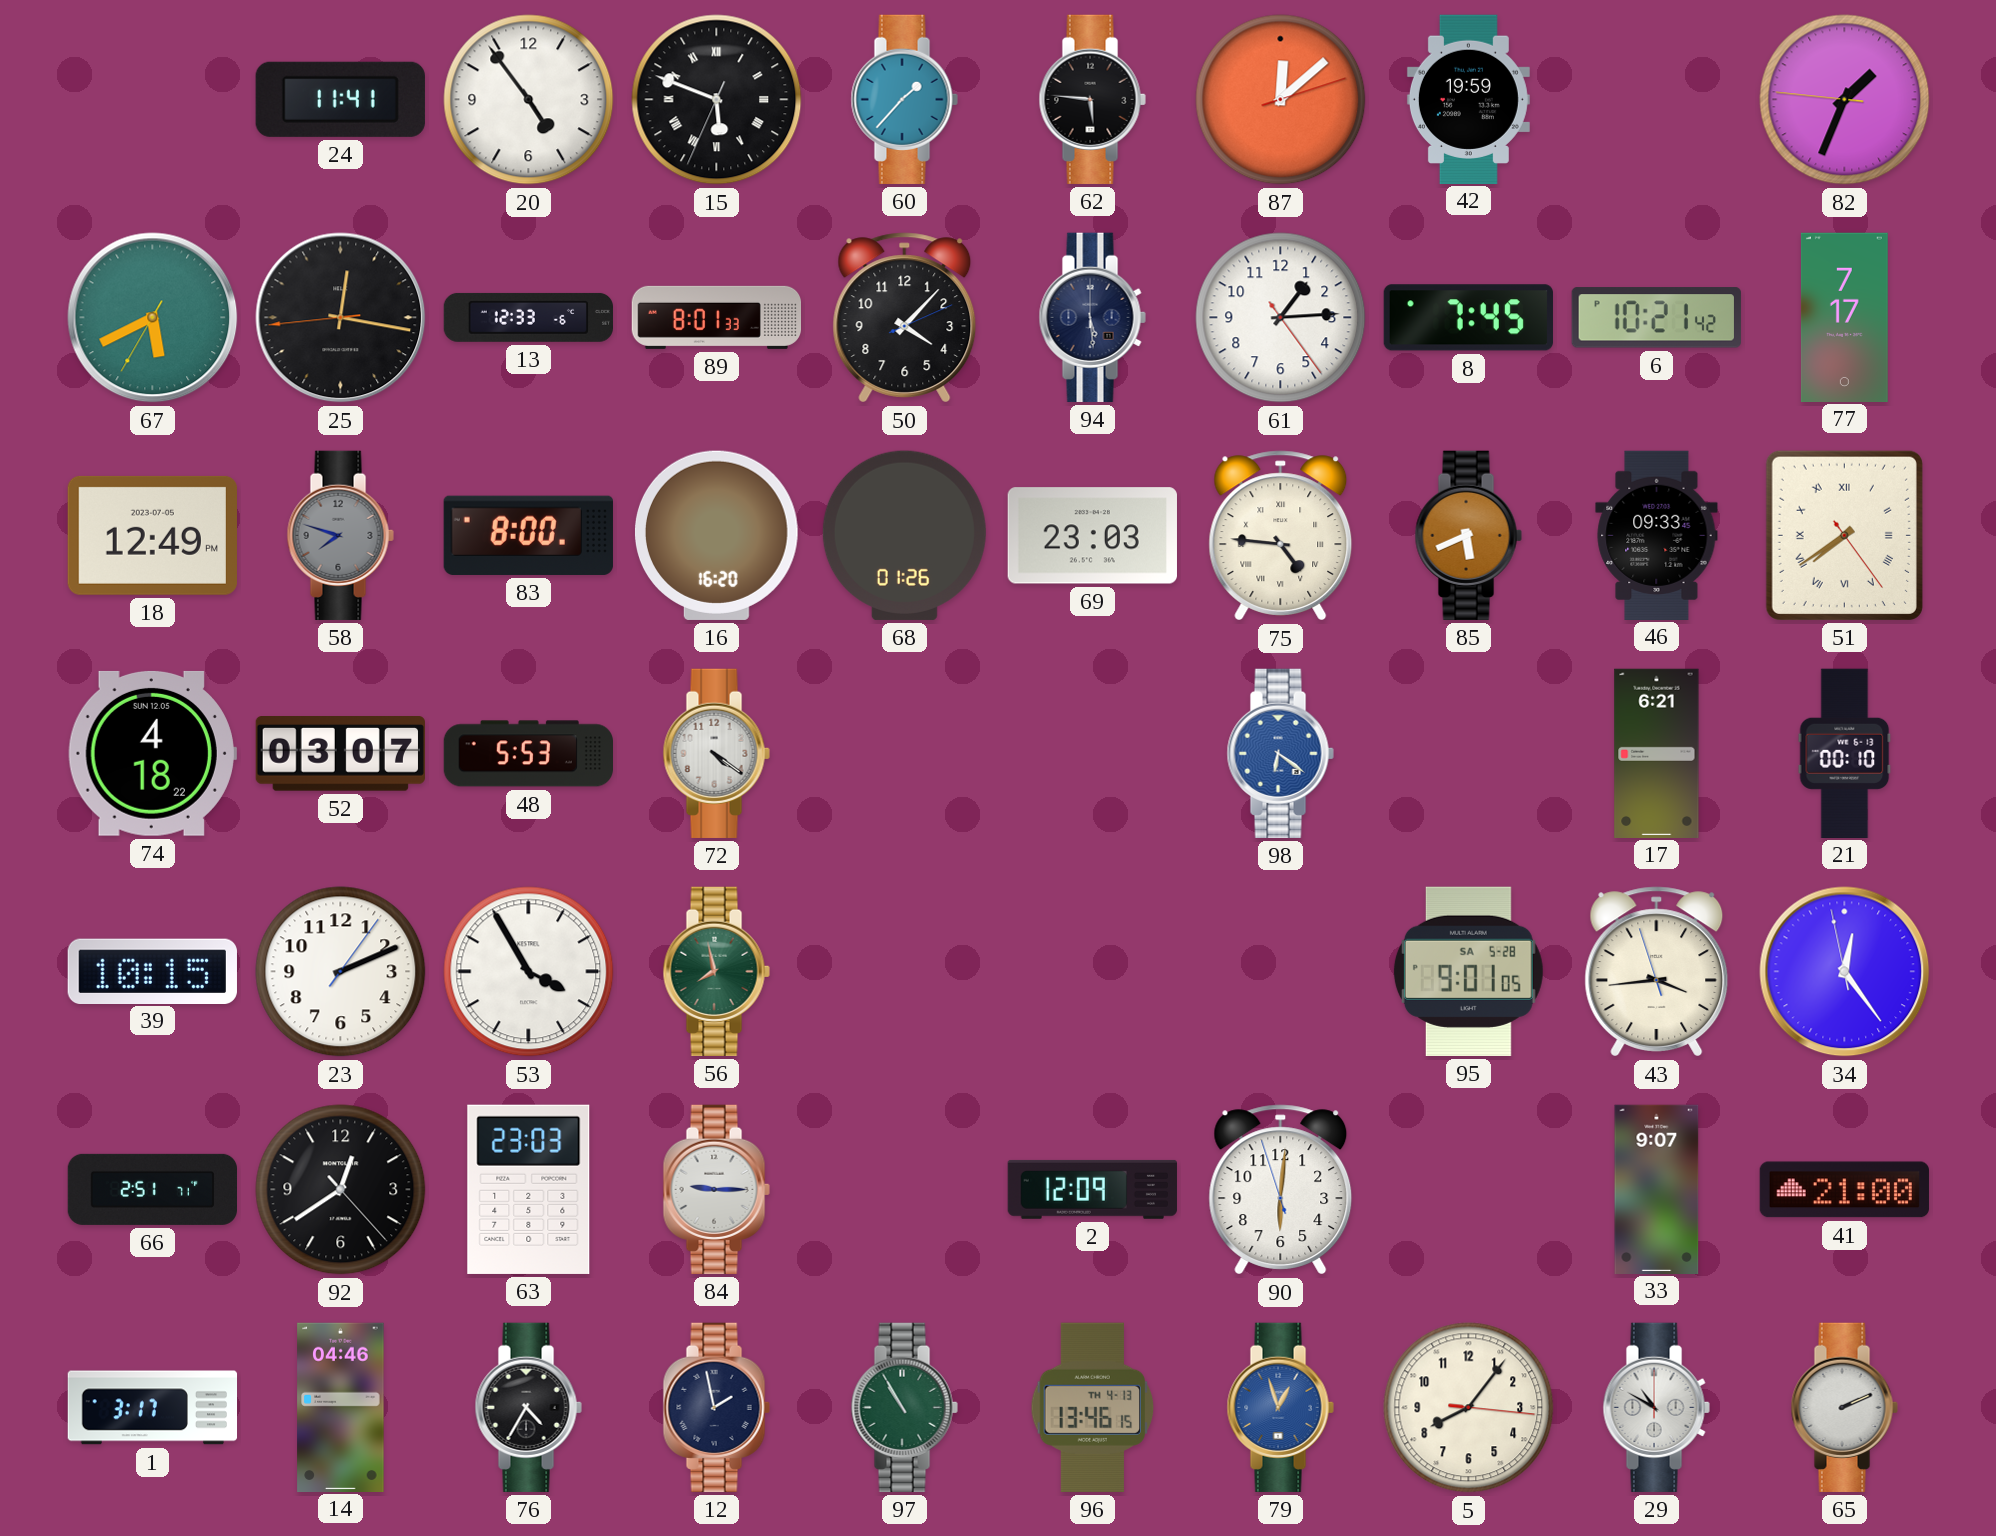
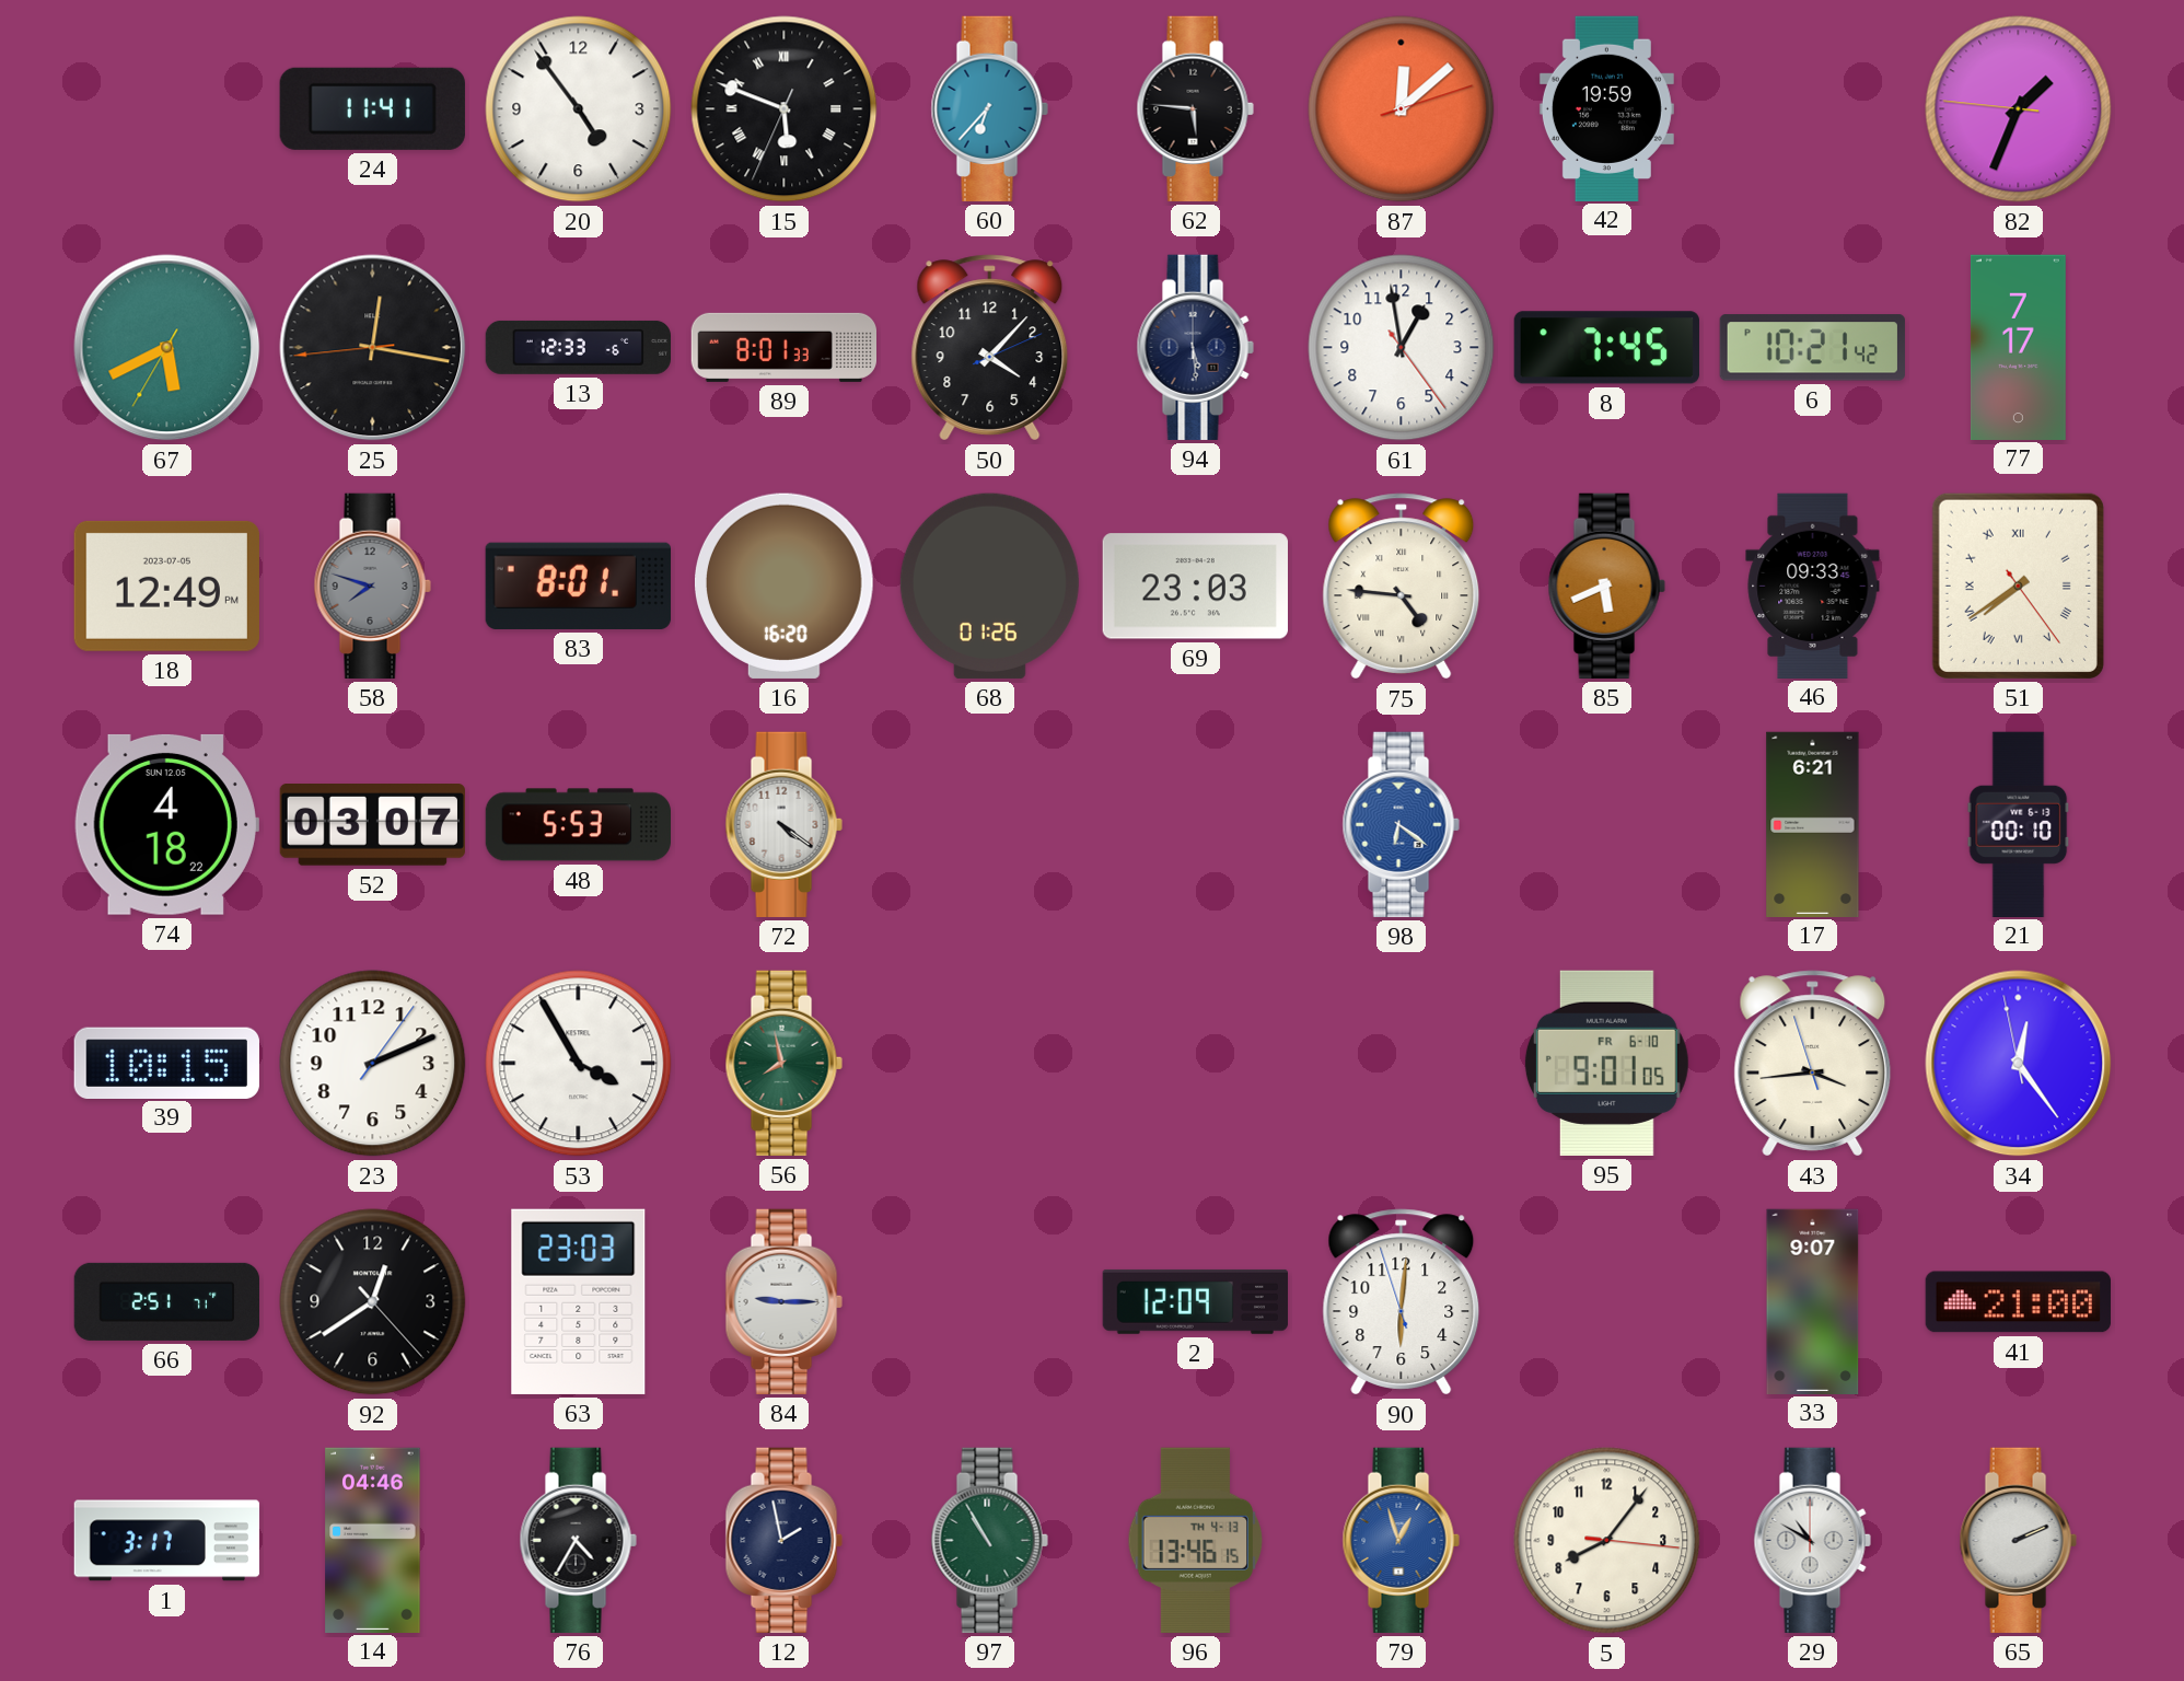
60: 1:37 -> 6:37
61: 1:14 -> 12:58
83: 8:00 -> 8:01
95 date: SA 5-28 -> FR 6-10
